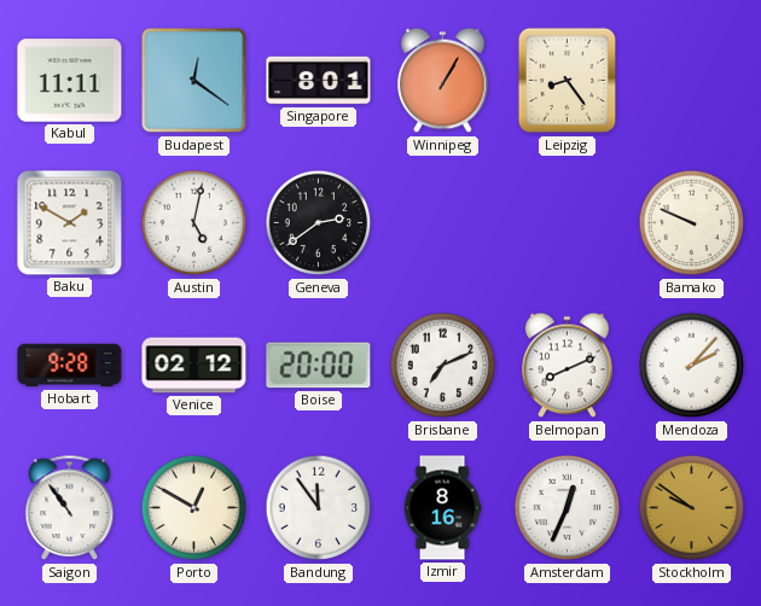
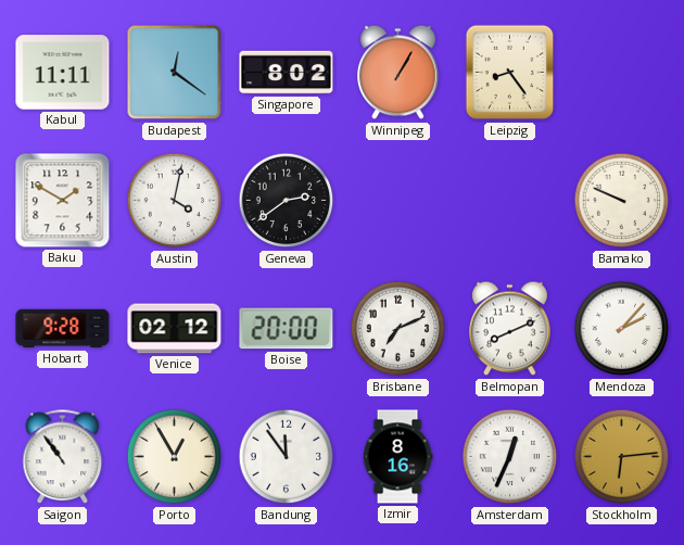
Singapore: 8:01 -> 8:02
Austin: 5:02 -> 4:02
Porto: 12:50 -> 12:55
Stockholm: 9:51 -> 6:14
